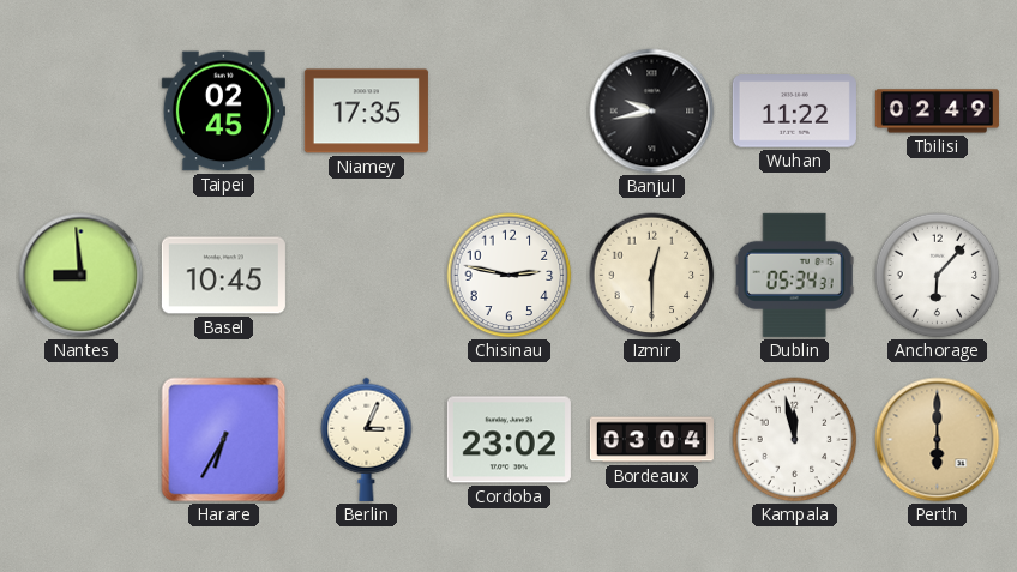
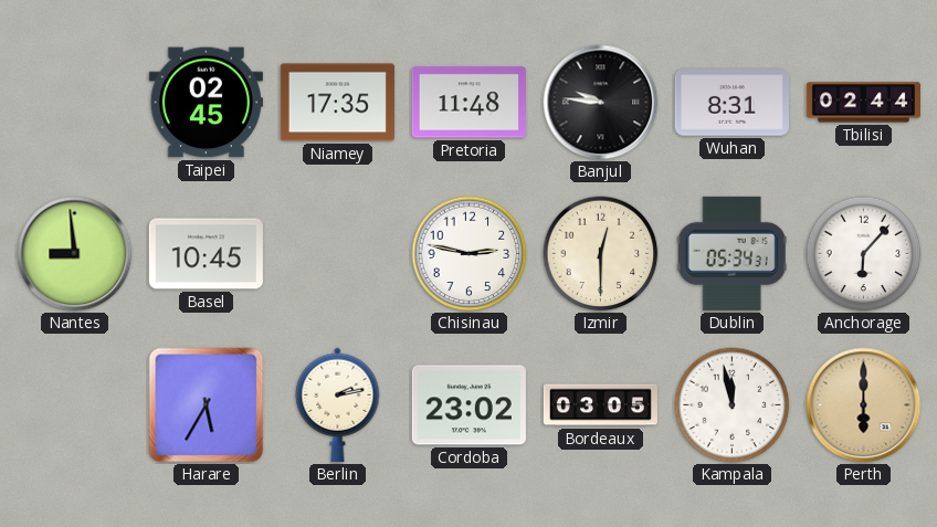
Pretoria: none -> 11:48
Banjul: 9:43 -> 9:46
Wuhan: 11:22 -> 8:31
Tbilisi: 02:49 -> 02:44
Harare: 6:35 -> 5:35
Berlin: 3:04 -> 2:13
Bordeaux: 03:04 -> 03:05
